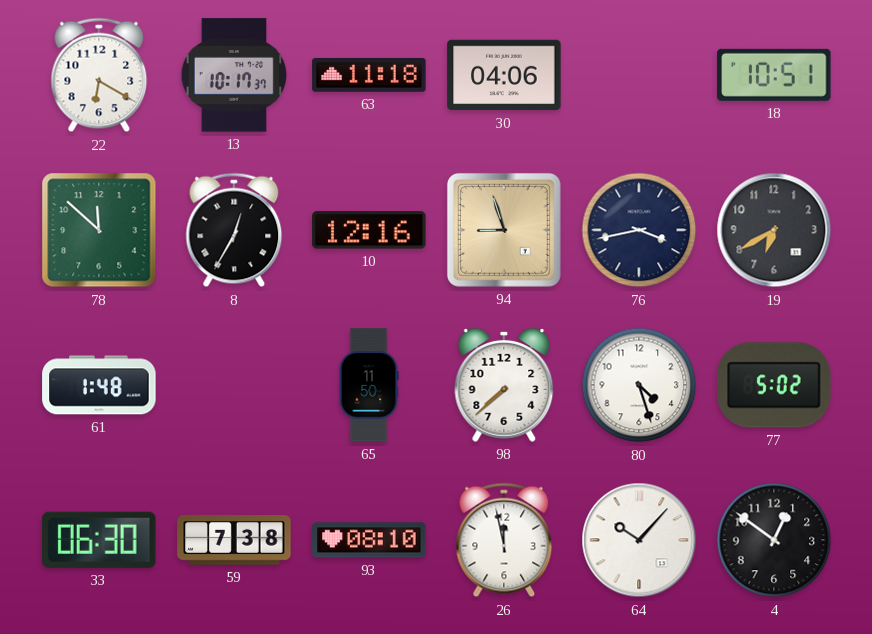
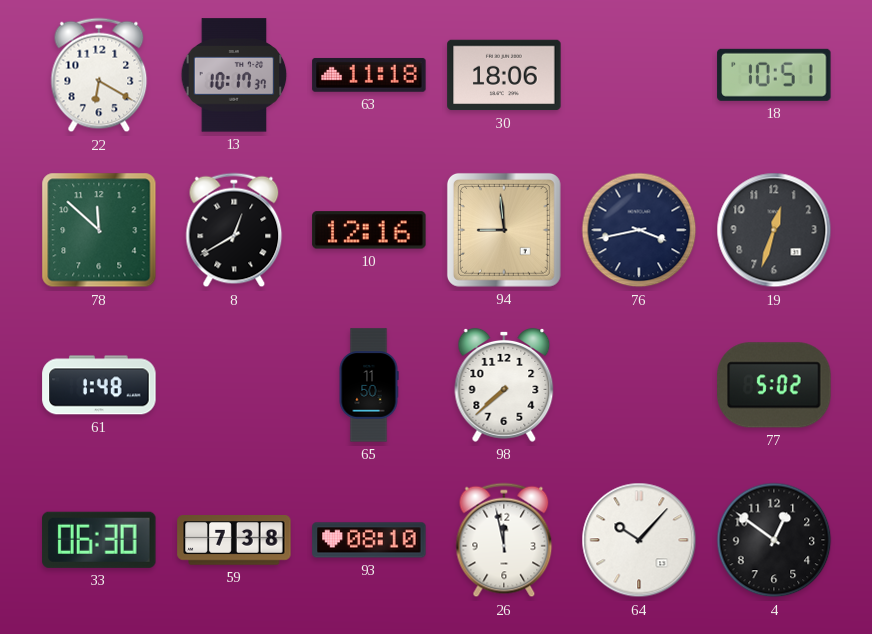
30: 04:06 -> 18:06
8: 12:35 -> 12:40
94: 8:57 -> 8:59
19: 6:40 -> 12:33
80: 4:27 -> none
